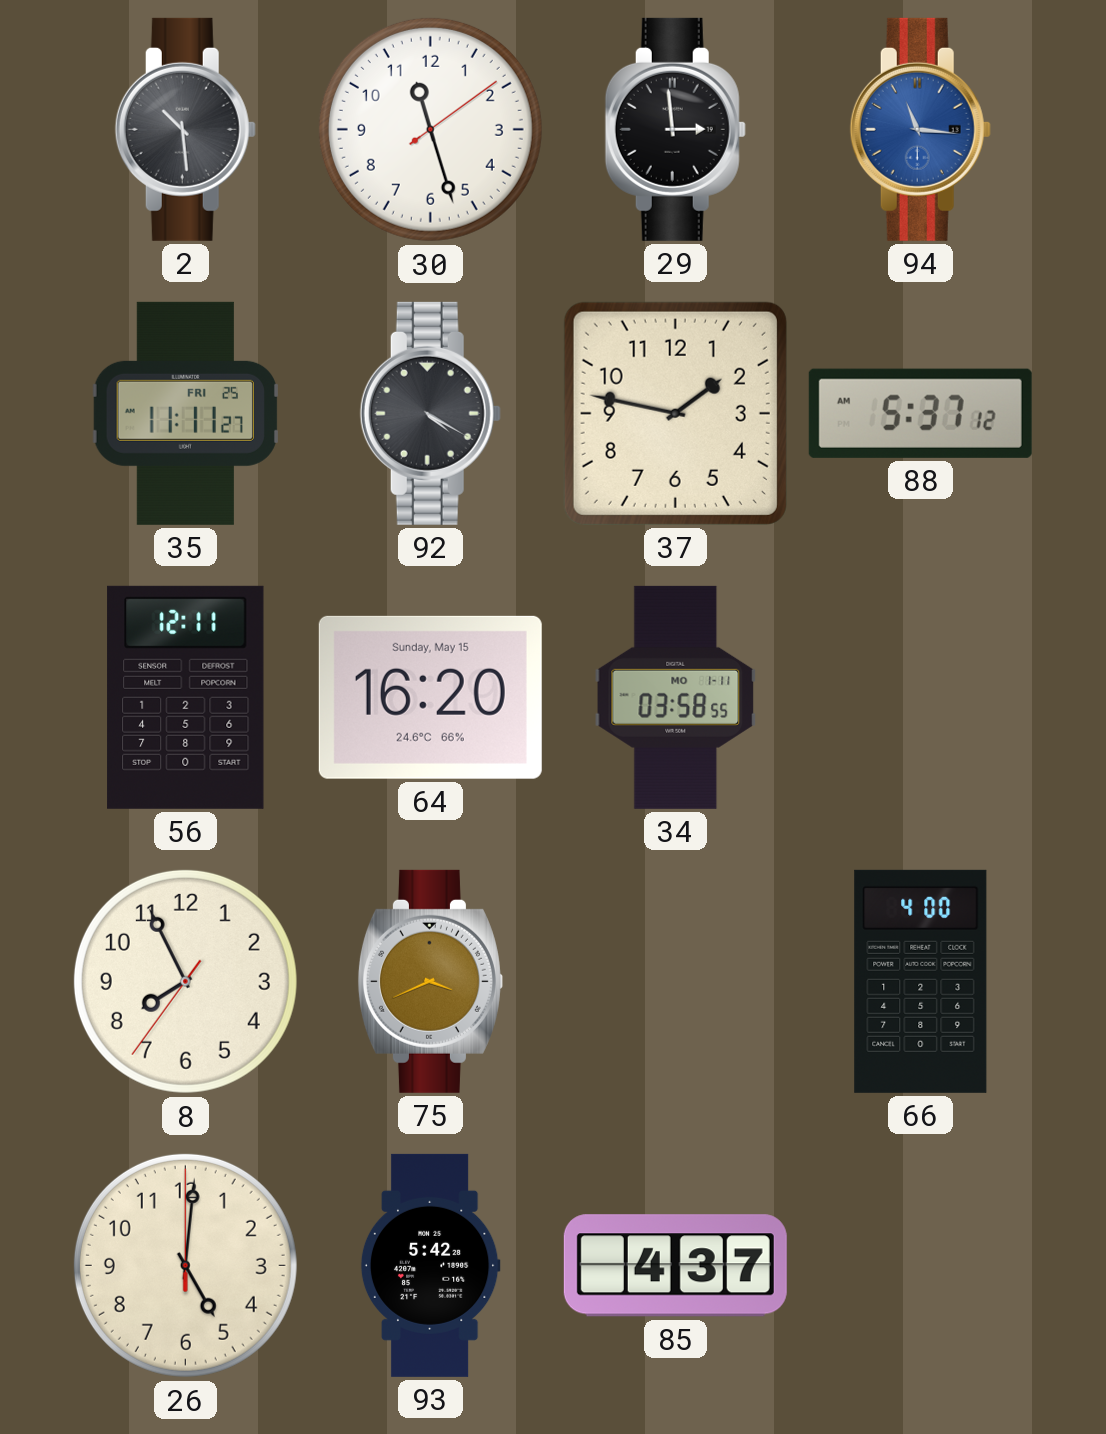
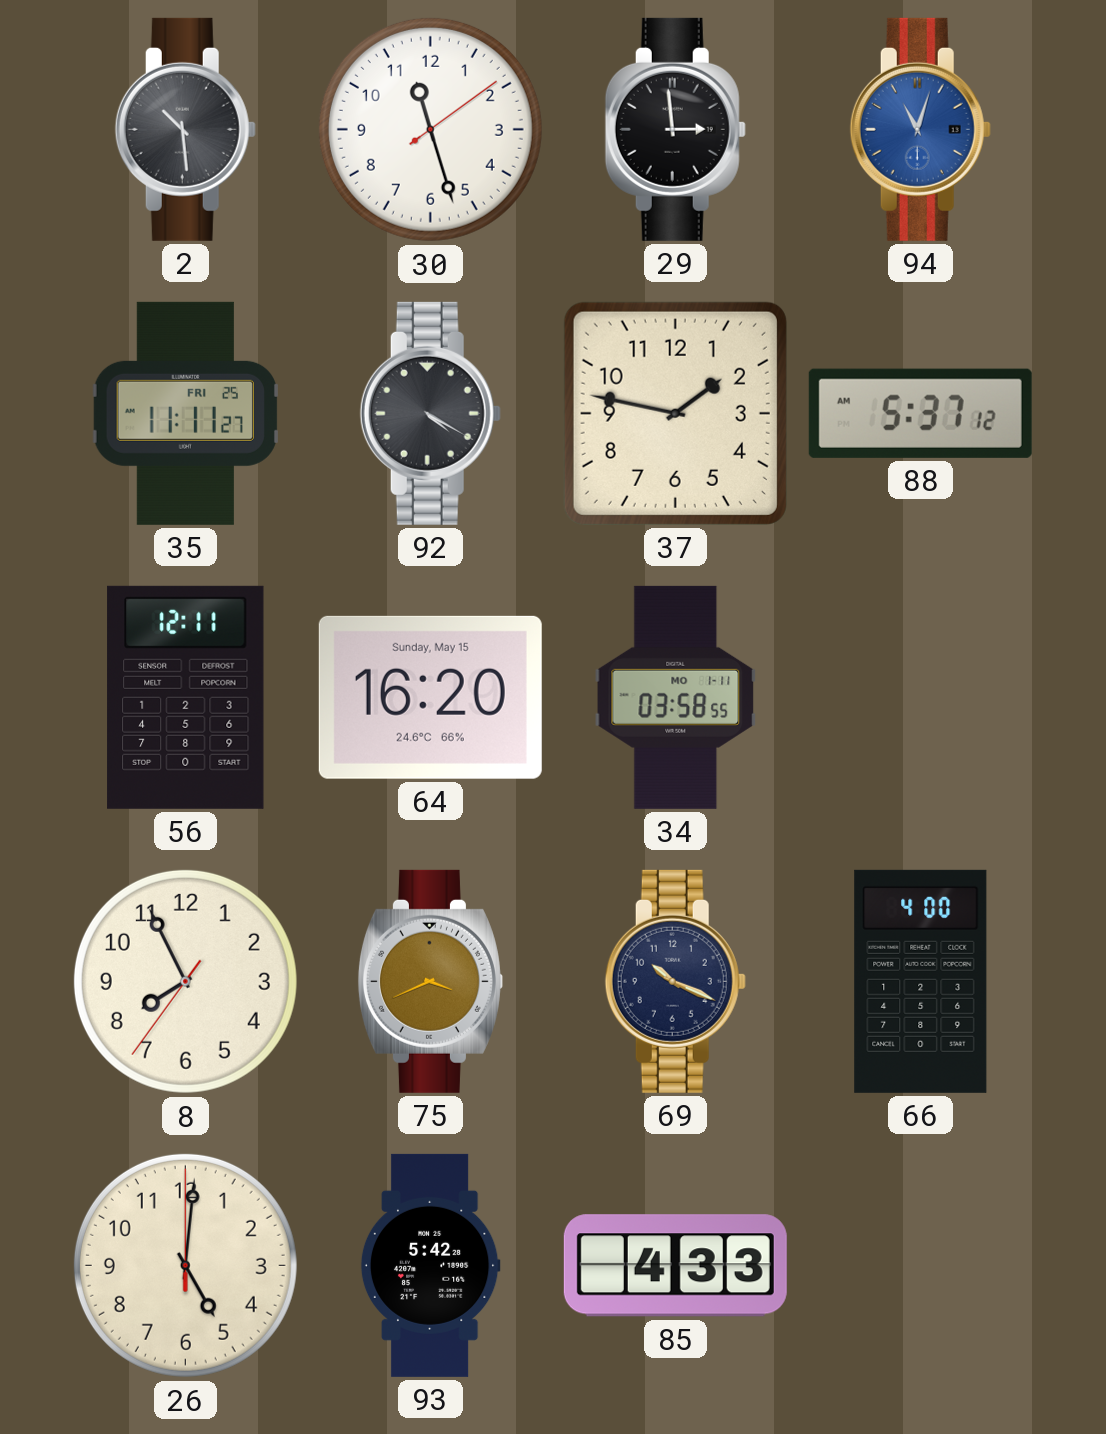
94: 11:16 -> 11:03
69: none -> 10:19
85: 4:37 -> 4:33
